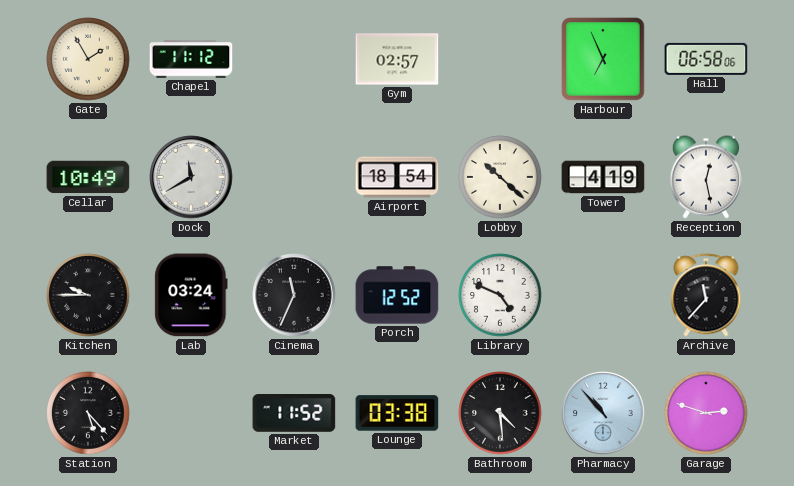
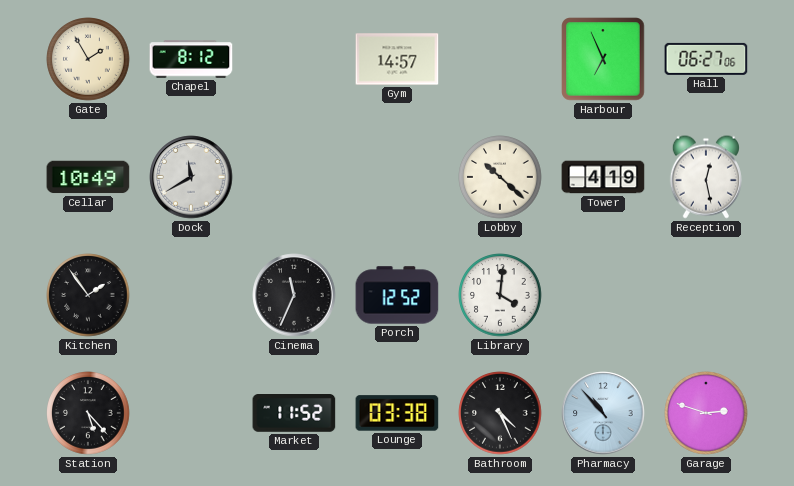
Chapel: 11:12 -> 8:12
Gym: 02:57 -> 14:57
Hall: 06:58 -> 06:27
Airport: 18:54 -> none
Kitchen: 9:45 -> 1:54
Lab: 03:24 -> none
Library: 4:49 -> 4:01
Archive: 11:37 -> none
Bathroom: 4:29 -> 4:26
